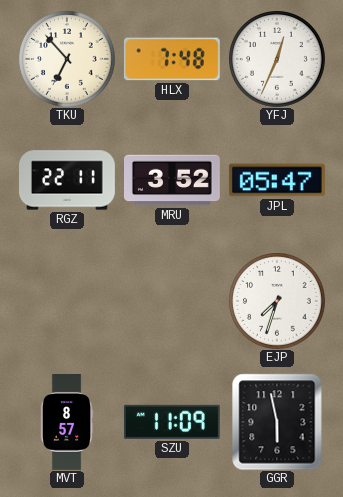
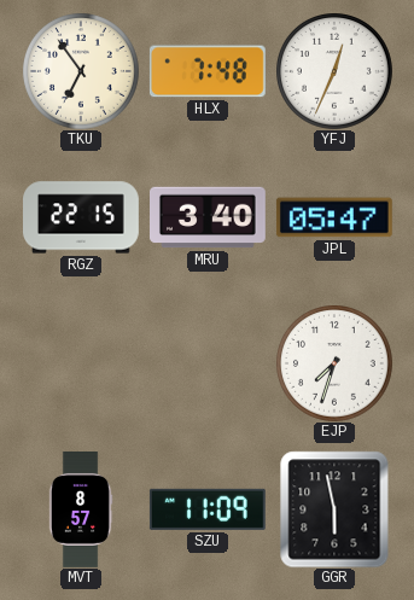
TKU: 6:53 -> 6:54
RGZ: 22:11 -> 22:15
MRU: 3:52 -> 3:40
